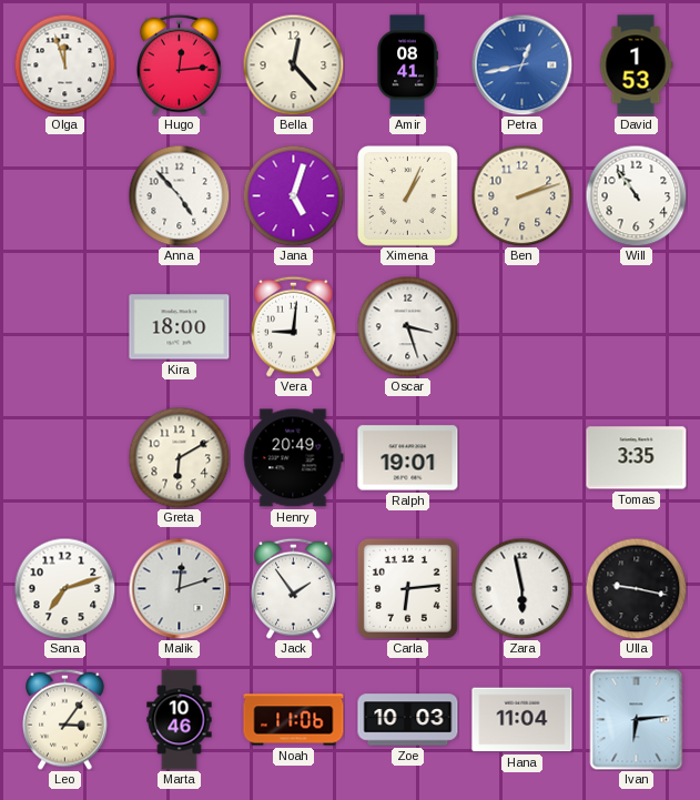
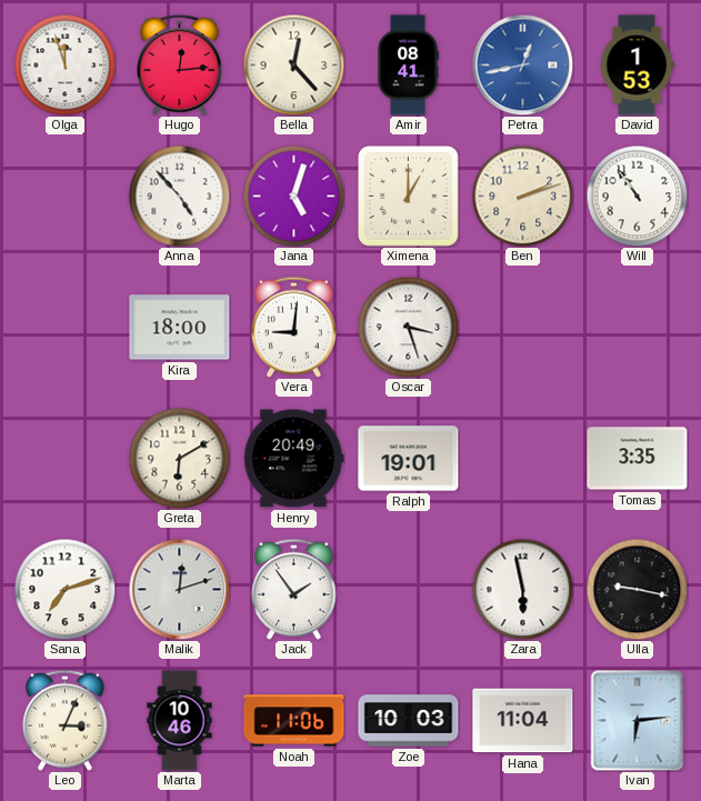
Ximena: 1:04 -> 1:00
Carla: 6:14 -> none
Leo: 3:06 -> 3:04
